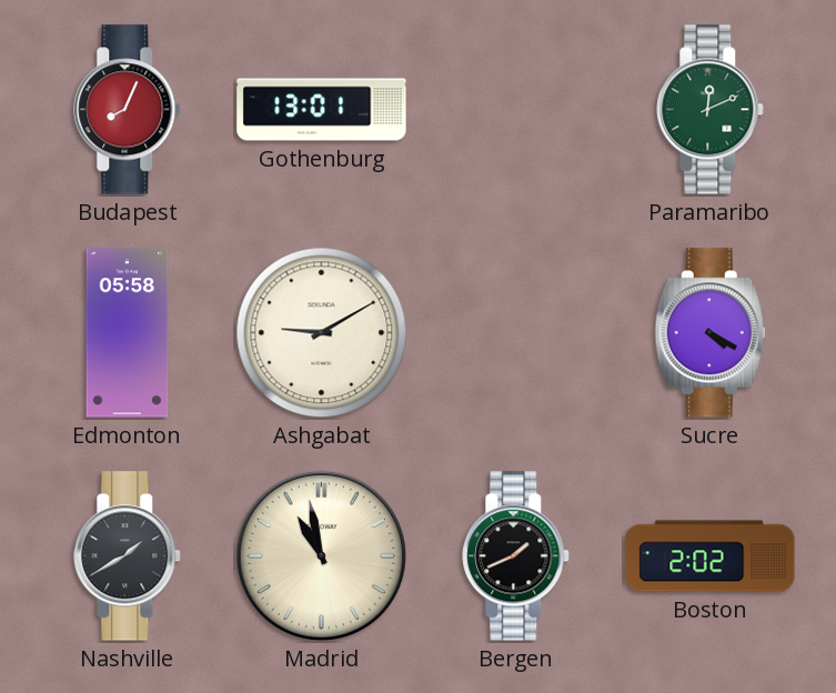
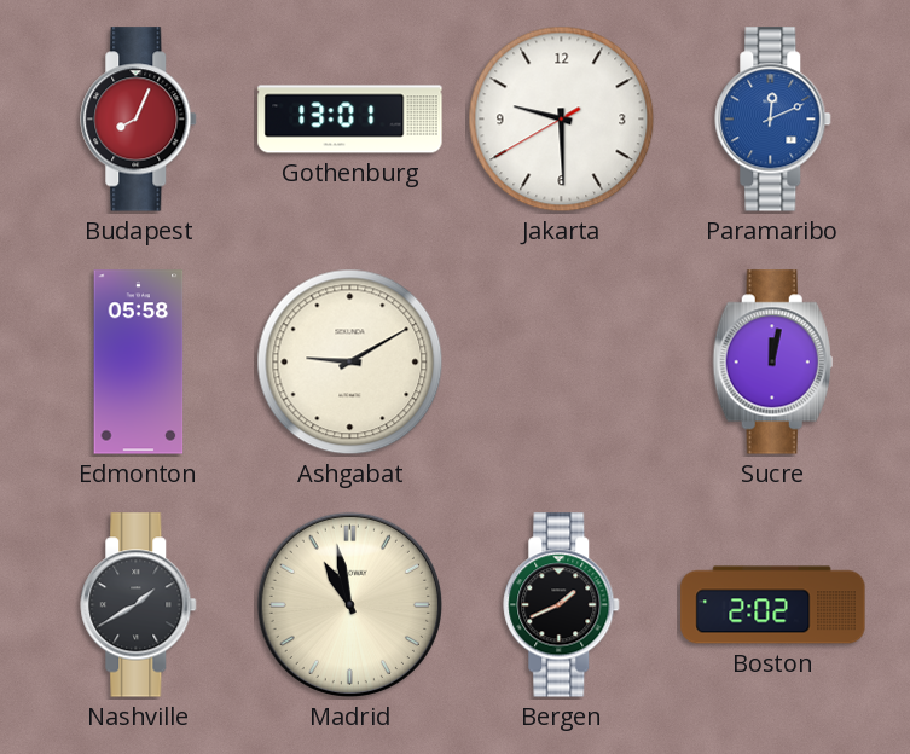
Jakarta: none -> 9:29
Paramaribo dial: green -> blue
Sucre: 4:20 -> 12:02
